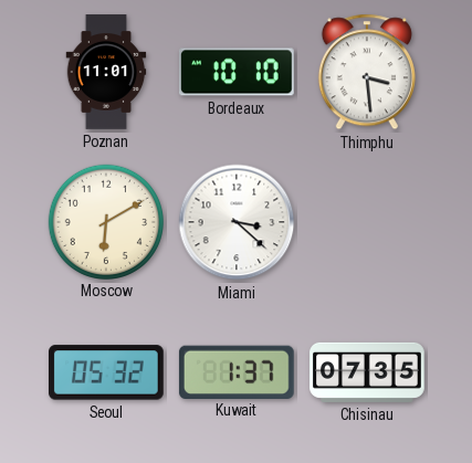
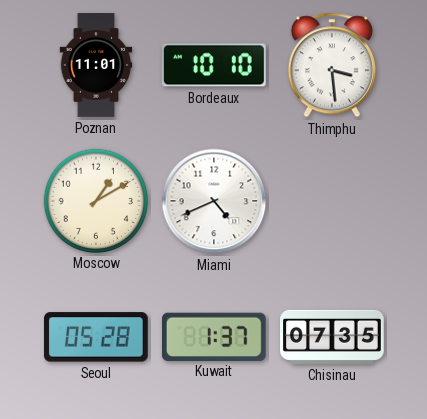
Moscow: 6:10 -> 1:10
Miami: 3:22 -> 4:41
Seoul: 05:32 -> 05:28
